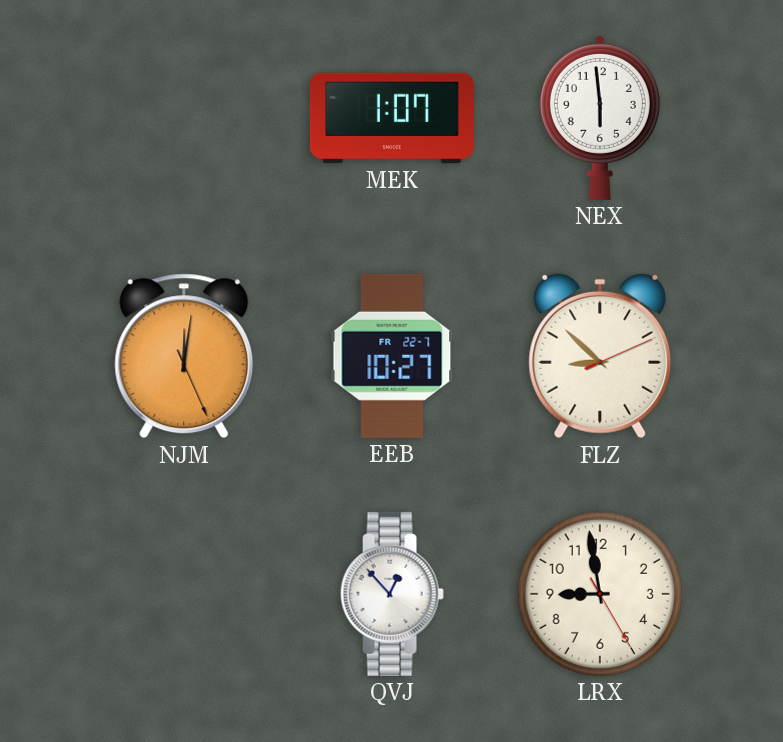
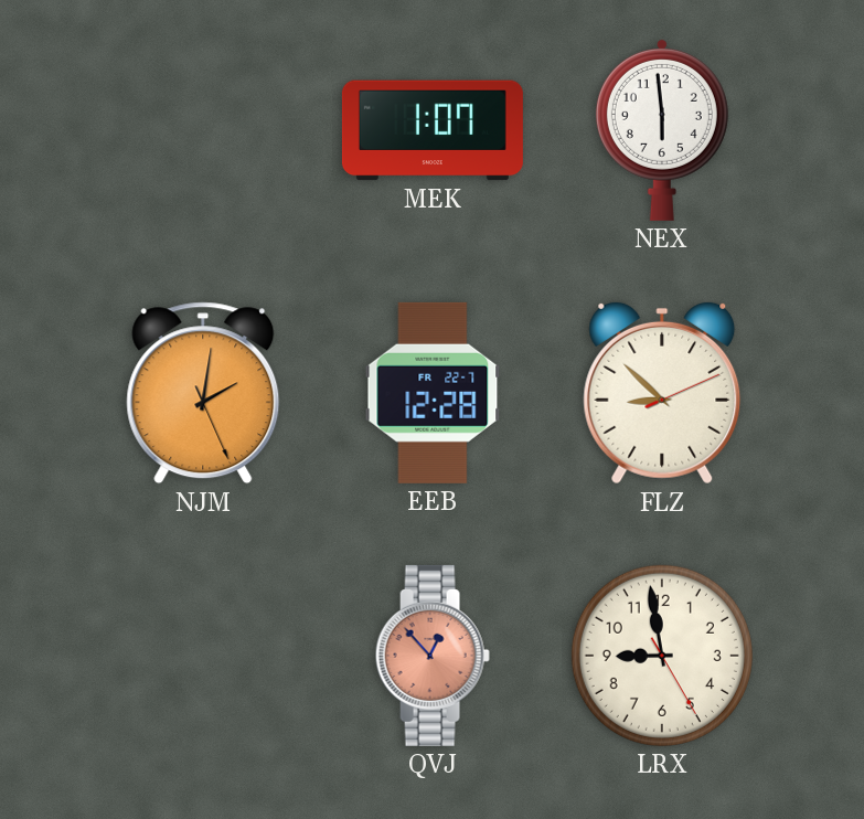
NJM: 12:01 -> 2:01
EEB: 10:27 -> 12:28
QVJ dial: white -> salmon
